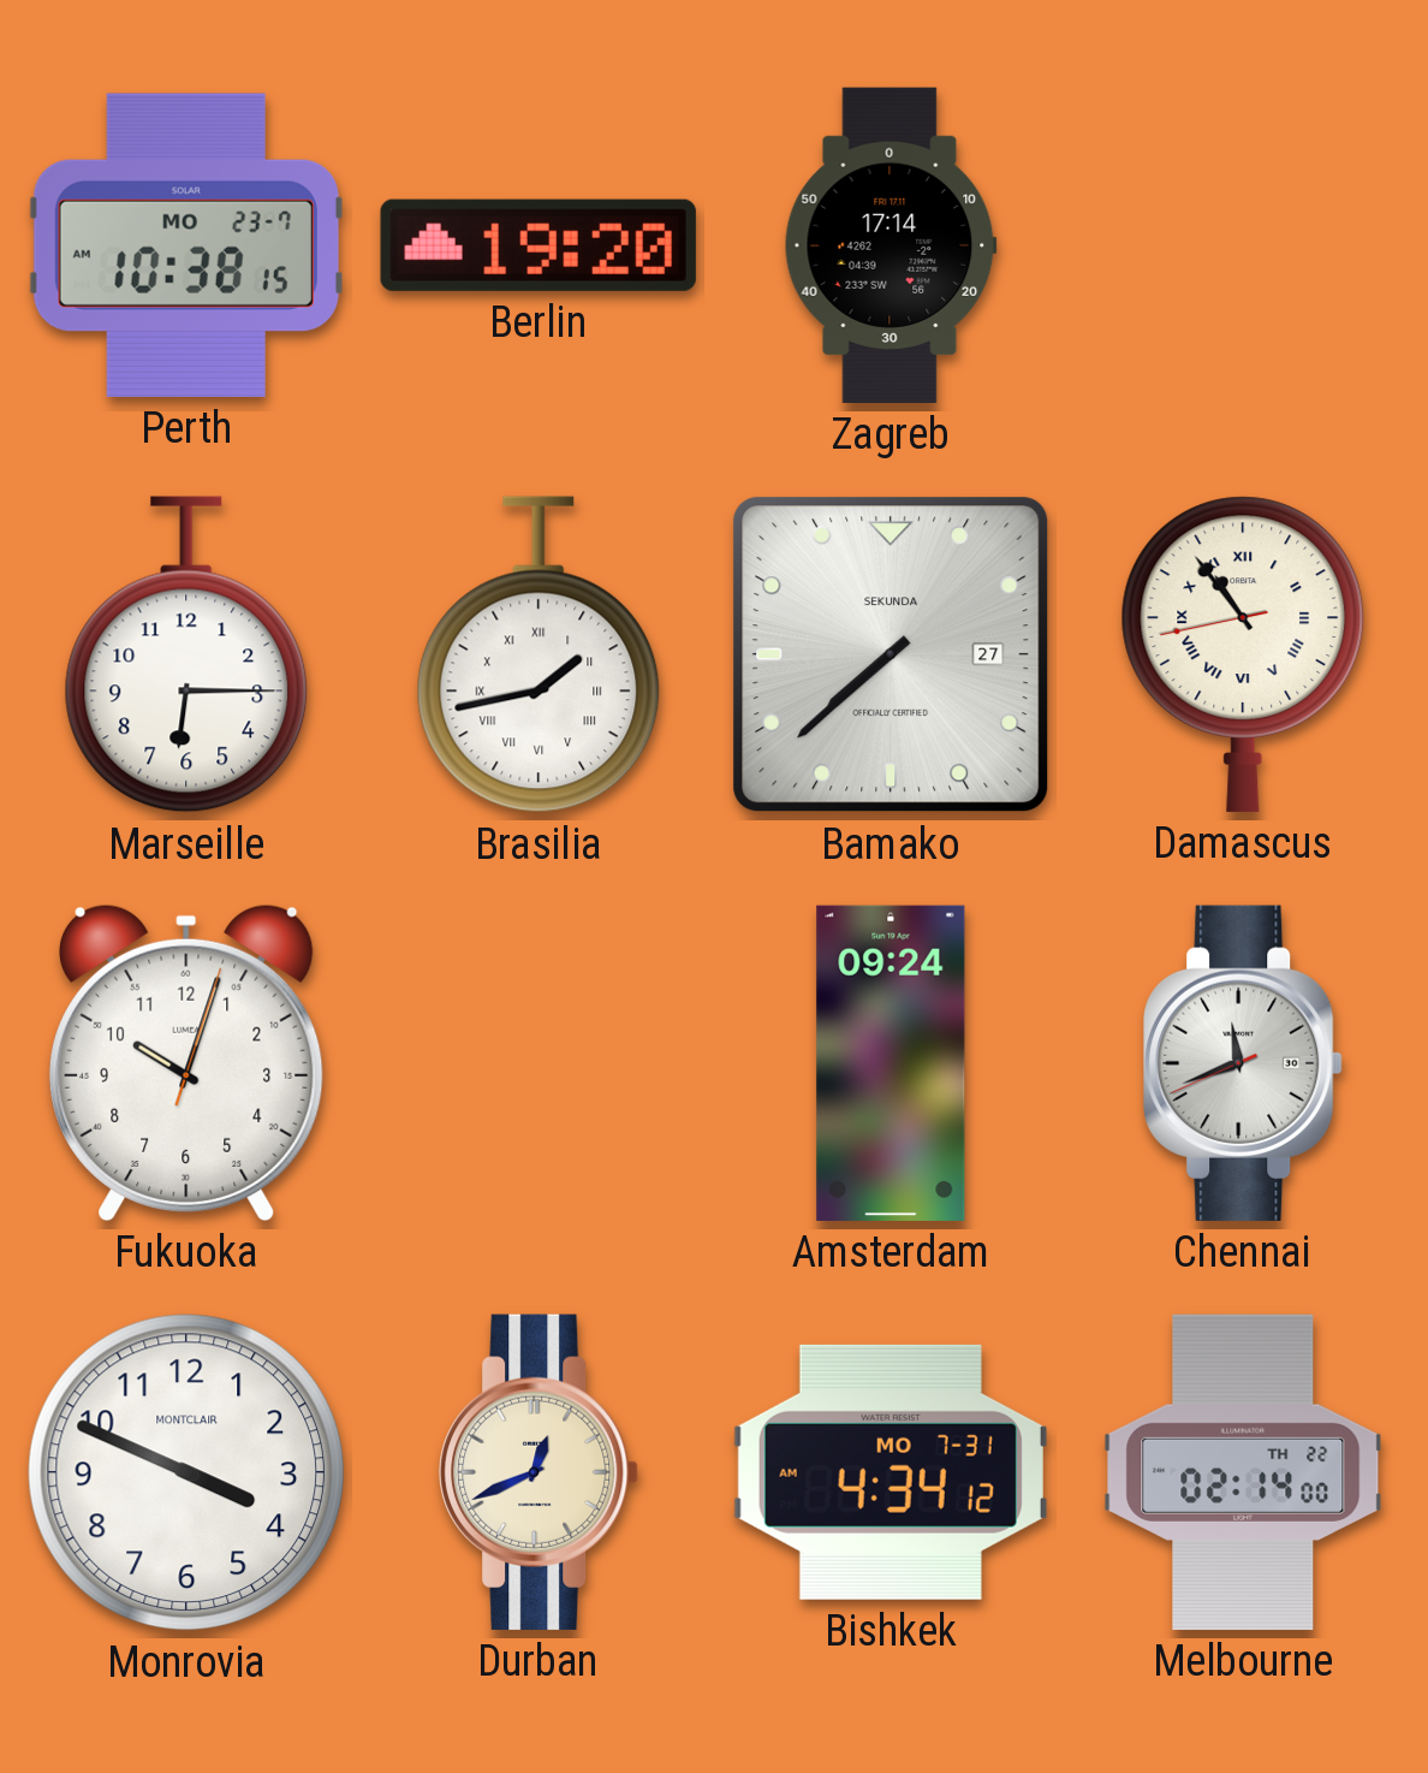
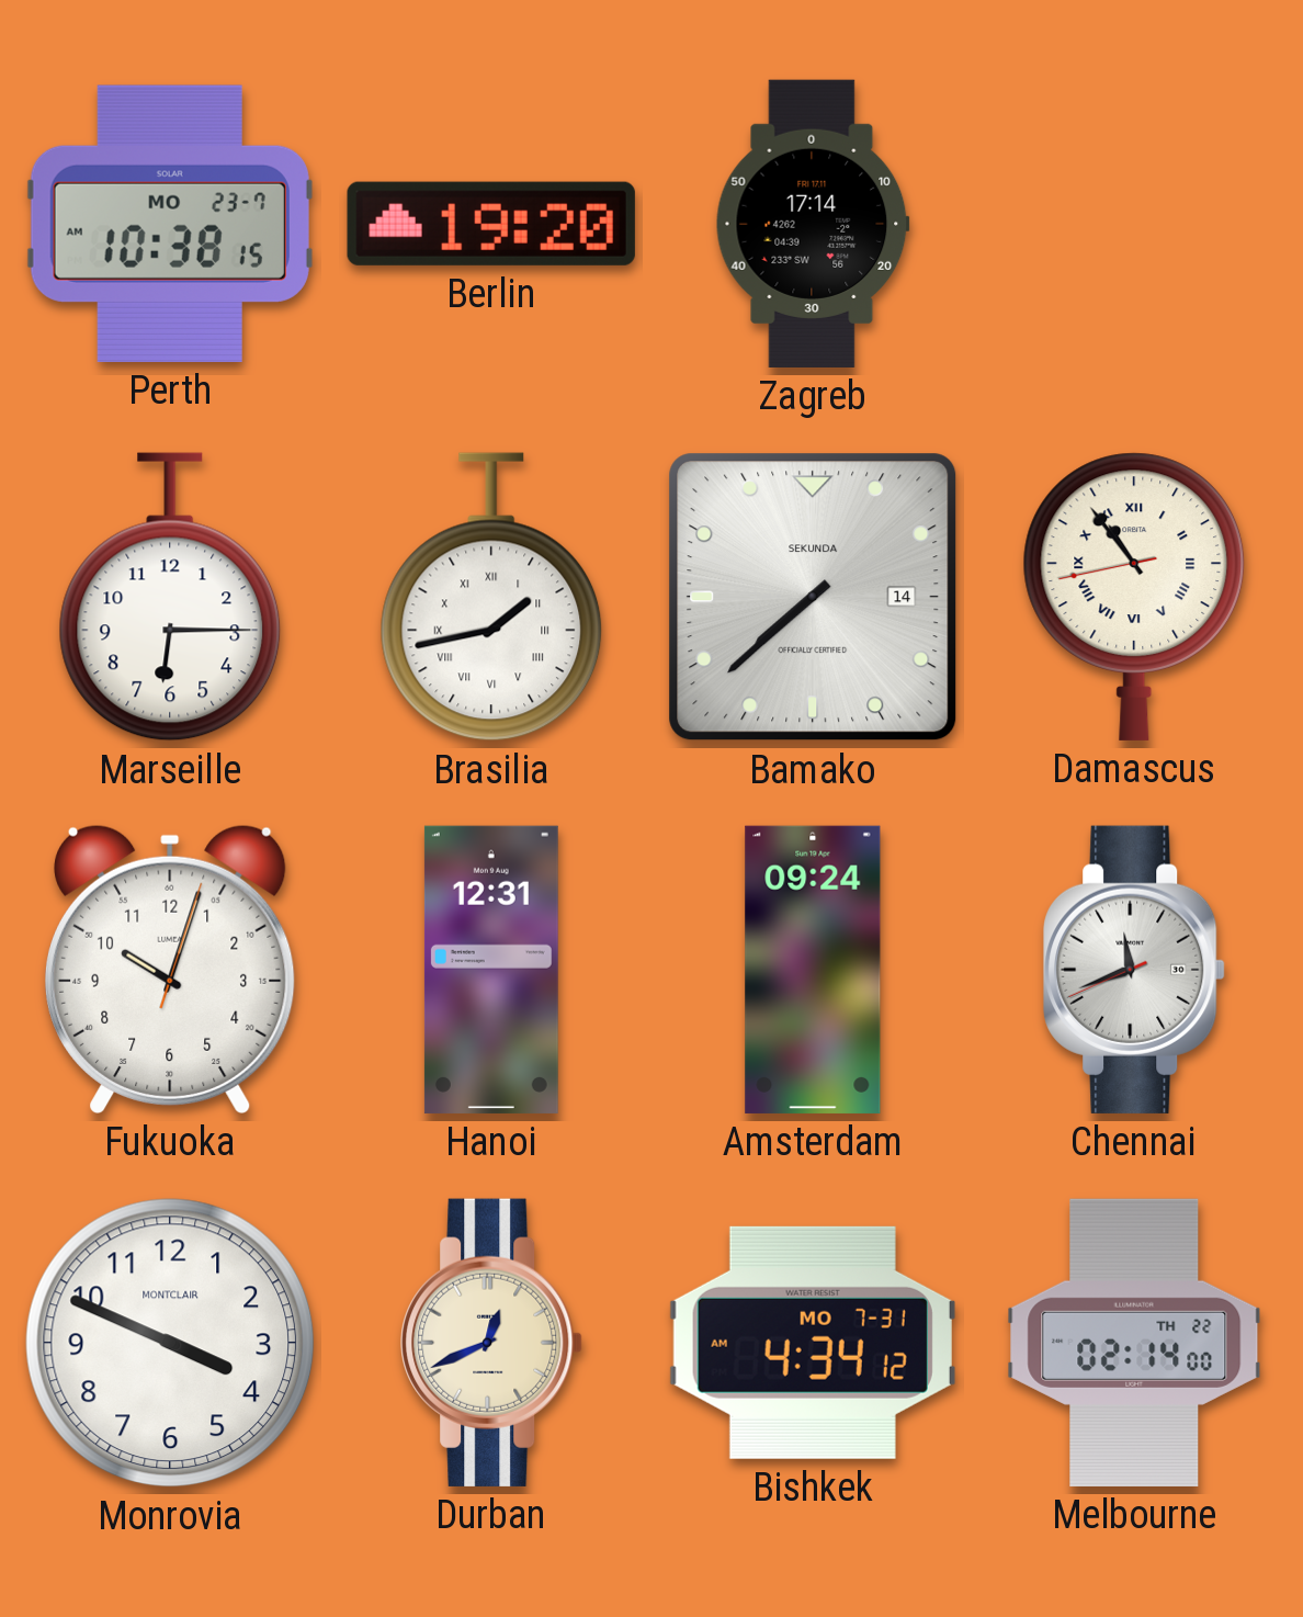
Bamako date: 27 -> 14
Hanoi: none -> 12:31
